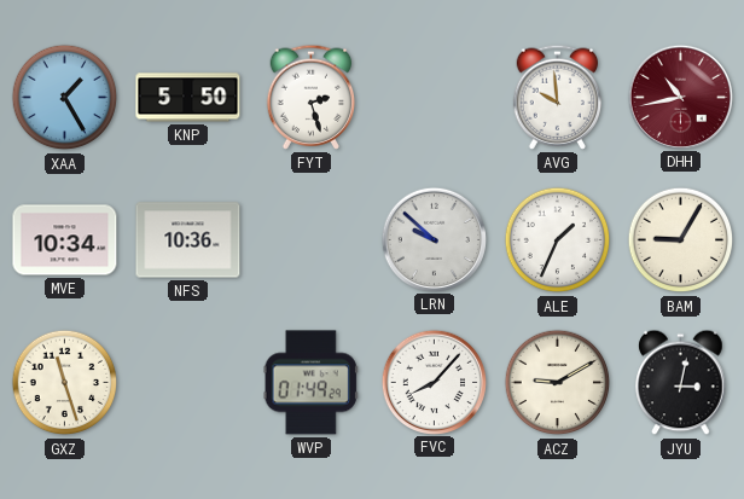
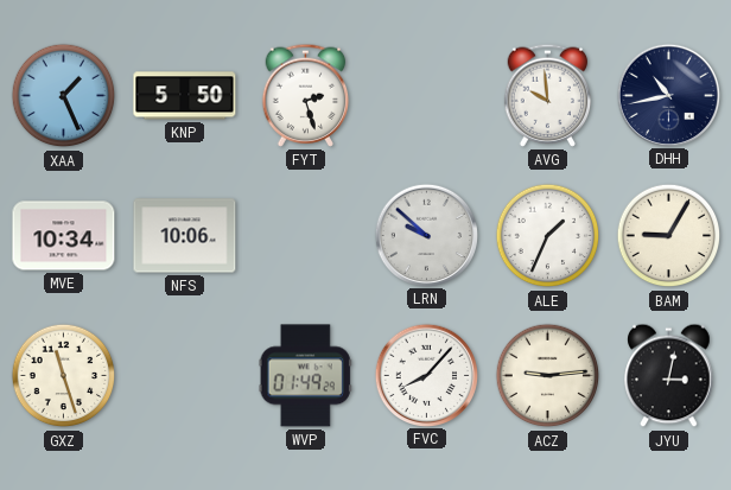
XAA: 1:25 -> 1:26
DHH dial: burgundy -> navy
NFS: 10:36 -> 10:06
ACZ: 9:10 -> 9:14
